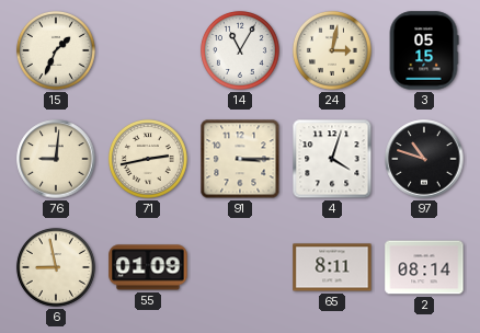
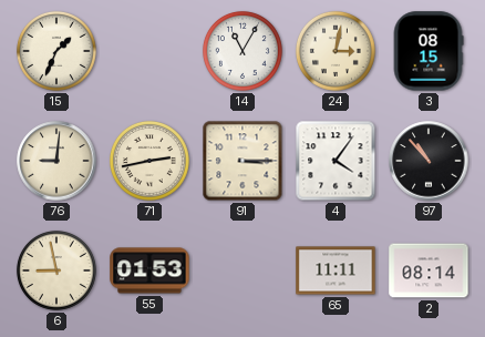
3: 05:15 -> 08:15
4: 4:03 -> 4:06
97: 10:48 -> 10:53
55: 01:09 -> 01:53
65: 8:11 -> 11:11
